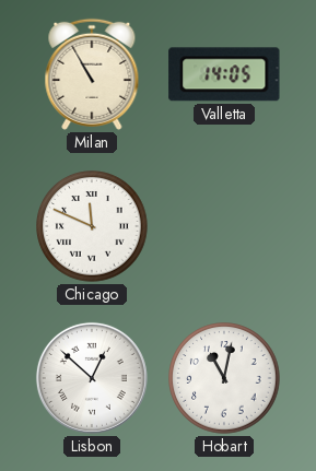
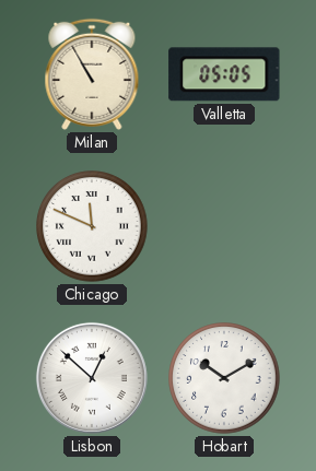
Valletta: 14:05 -> 05:05
Hobart: 11:02 -> 10:10
